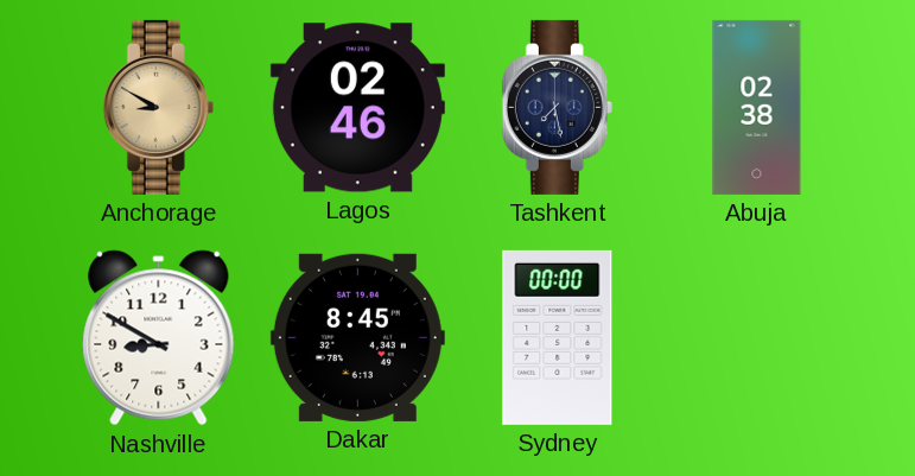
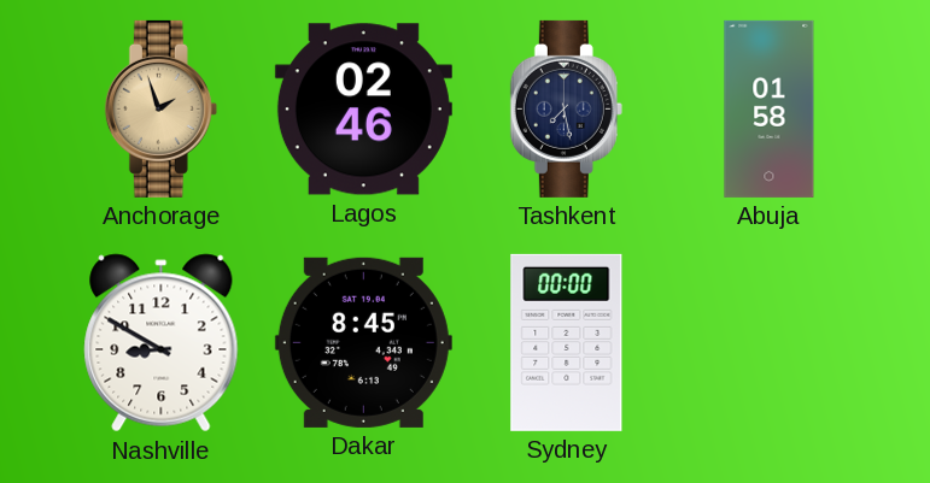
Anchorage: 8:50 -> 1:57
Abuja: 02:38 -> 01:58
